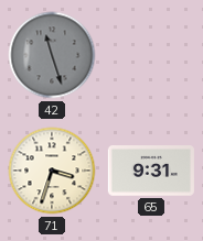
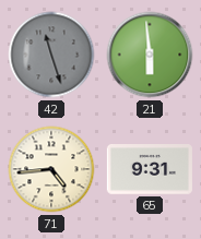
21: none -> 5:59
71: 3:33 -> 4:44
